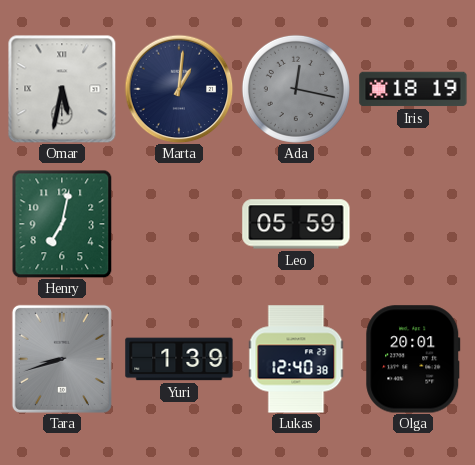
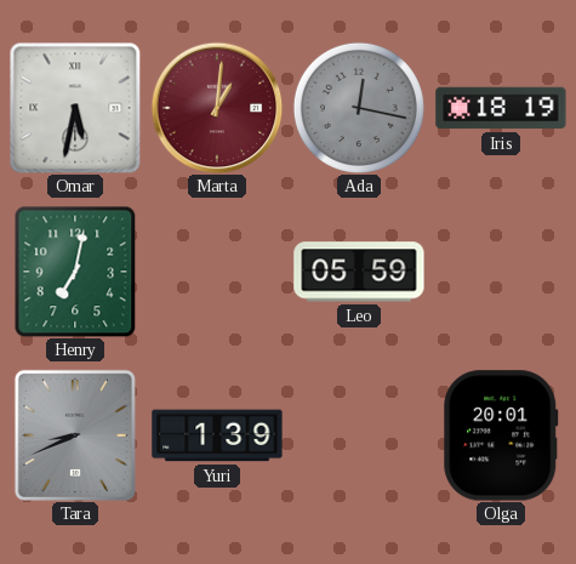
Marta dial: navy -> burgundy
Tara: 8:42 -> 8:41
Lukas: 12:40 -> none
